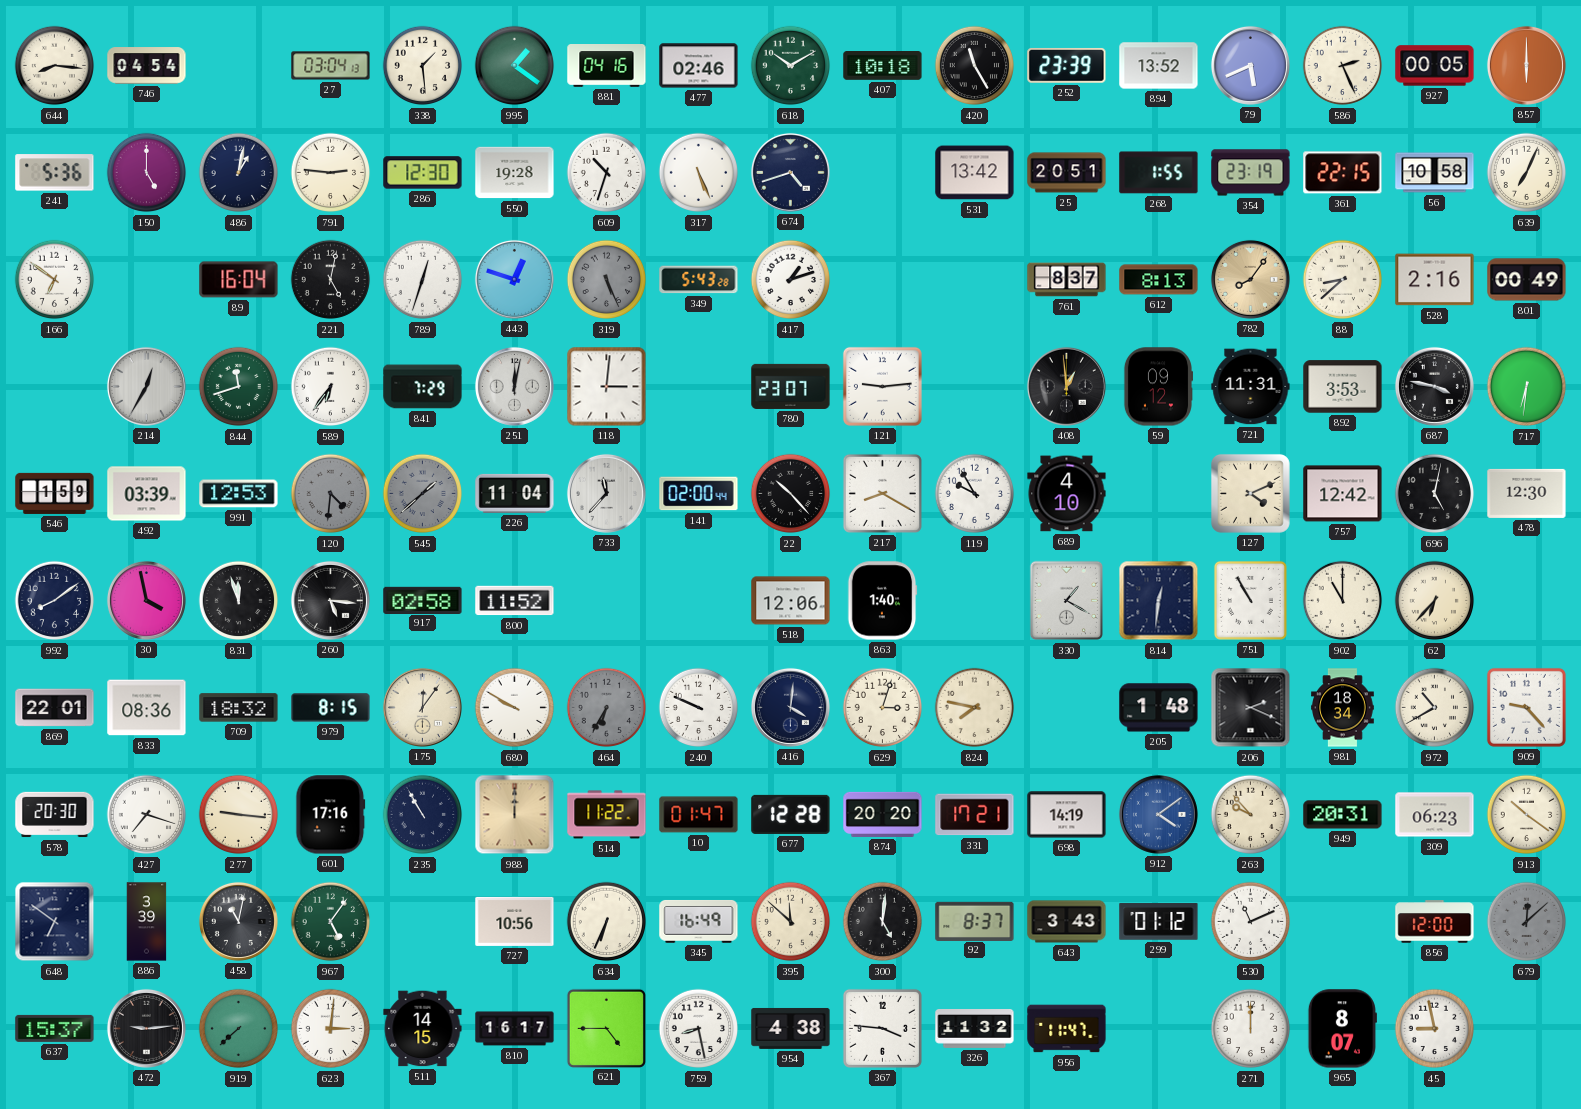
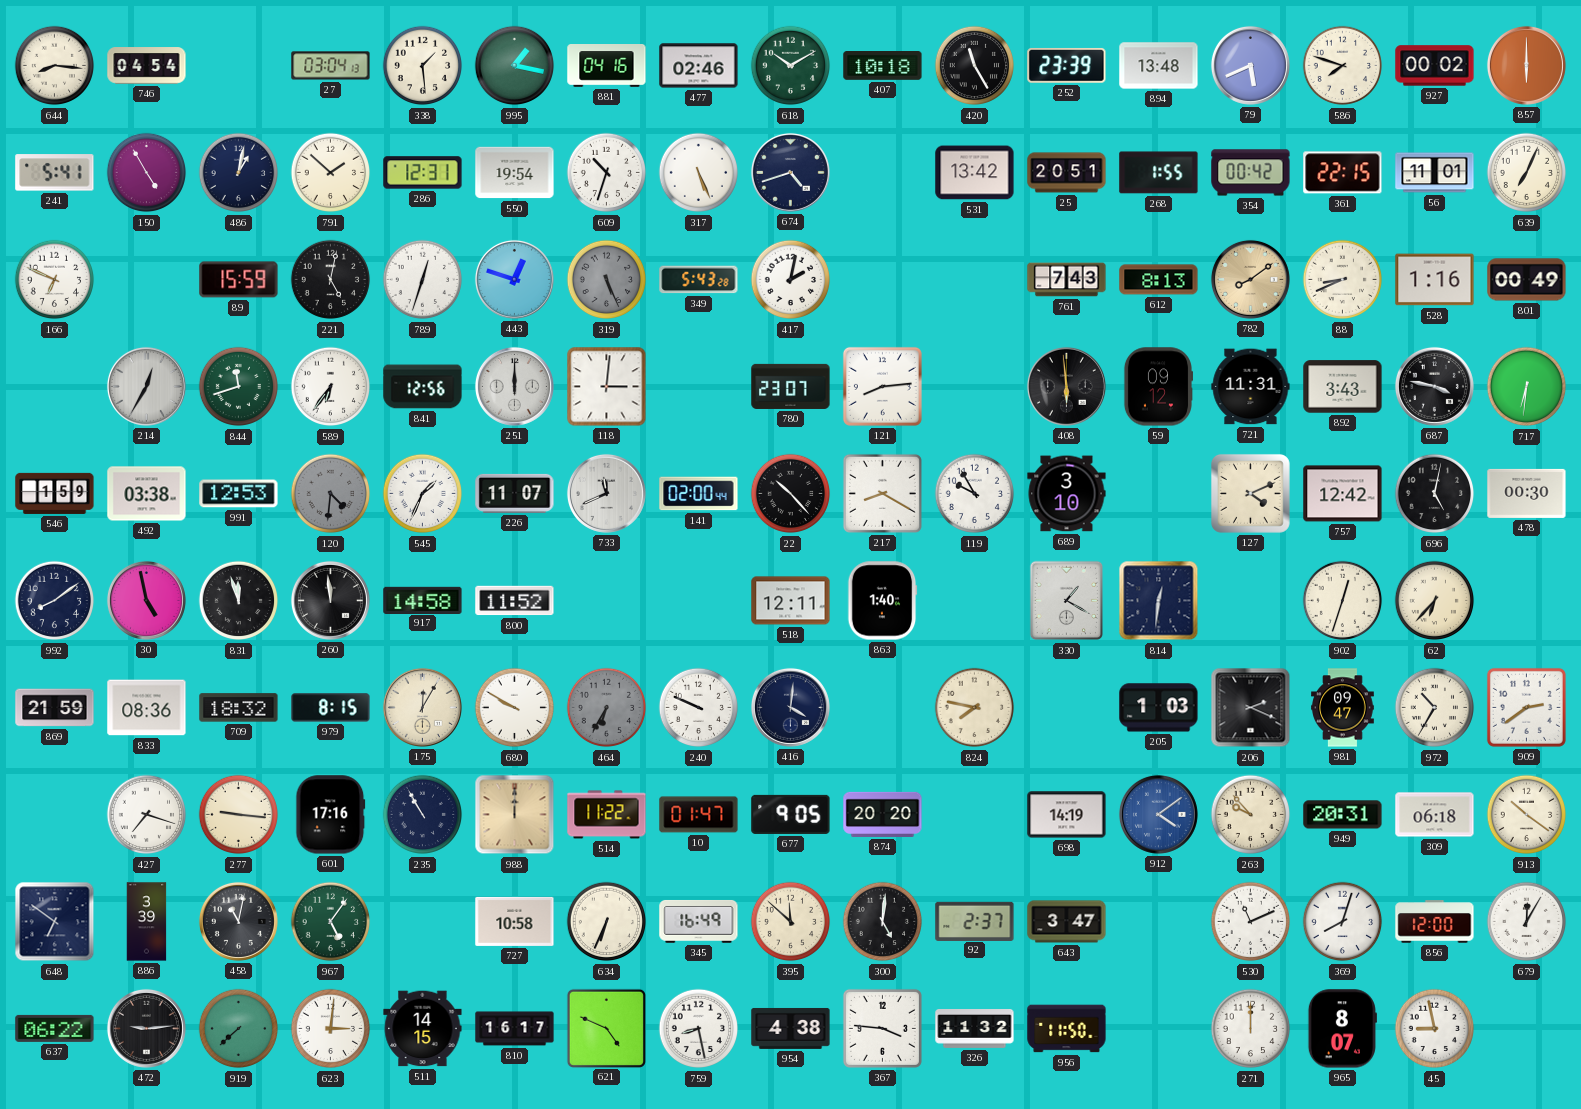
995: 1:21 -> 1:17
894: 13:52 -> 13:48
586: 2:26 -> 7:48
927: 00:05 -> 00:02
241: 5:36 -> 5:41
150: 5:00 -> 4:55
791: 2:46 -> 1:52
286: 12:30 -> 12:31
550: 19:28 -> 19:54
354: 23:19 -> 00:42
56: 10:58 -> 11:01
166: 6:51 -> 6:49
89: 16:04 -> 15:59
417: 1:12 -> 2:02
761: 8:37 -> 7:43
782: 8:06 -> 8:09
88: 8:38 -> 8:41
528: 2:16 -> 1:16
841: 7:29 -> 12:56
251: 12:02 -> 12:00
121: 9:14 -> 8:14
408: 12:59 -> 5:59
892: 3:53 -> 3:43
492: 03:39 -> 03:38
545: 1:38 -> 1:34
545 dial: grey -> white
226: 11:04 -> 11:07
733: 11:37 -> 11:41
689: 4:10 -> 3:10
478: 12:30 -> 00:30
30: 3:58 -> 4:58
260: 5:16 -> 11:59
917: 02:58 -> 14:58
518: 12:06 -> 12:11
751: 10:55 -> none
902: 11:00 -> 12:33
869: 22:01 -> 21:59
175: 12:06 -> 12:05
629: 3:03 -> none
205: 1:48 -> 1:03
981: 18:34 -> 09:47
972: 10:40 -> 10:35
909: 9:23 -> 2:39
578: 20:30 -> none
677: 12:28 -> 9:05
331: 17:21 -> none
309: 06:23 -> 06:18
727: 10:56 -> 10:58
92: 8:37 -> 2:37
643: 3:43 -> 3:47
299: 01:12 -> none
369: none -> 8:03
679: 12:08 -> 12:05
679 dial: grey -> white
637: 15:37 -> 06:22
621: 4:45 -> 4:49
956: 11:47 -> 11:50
